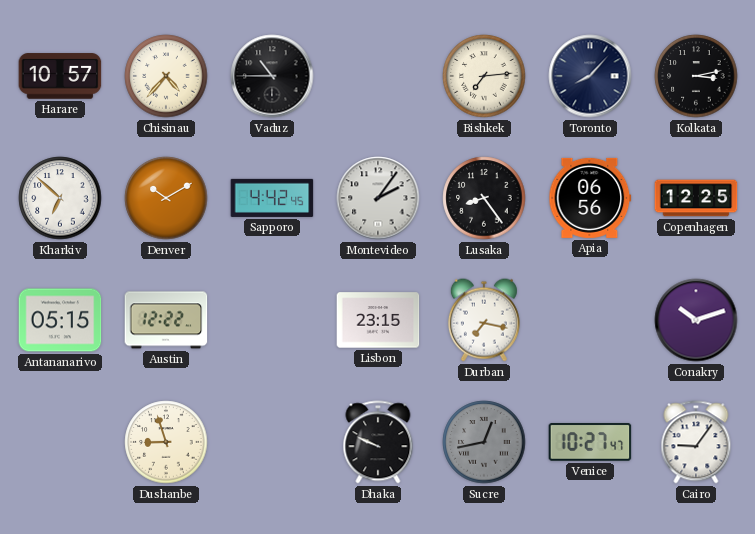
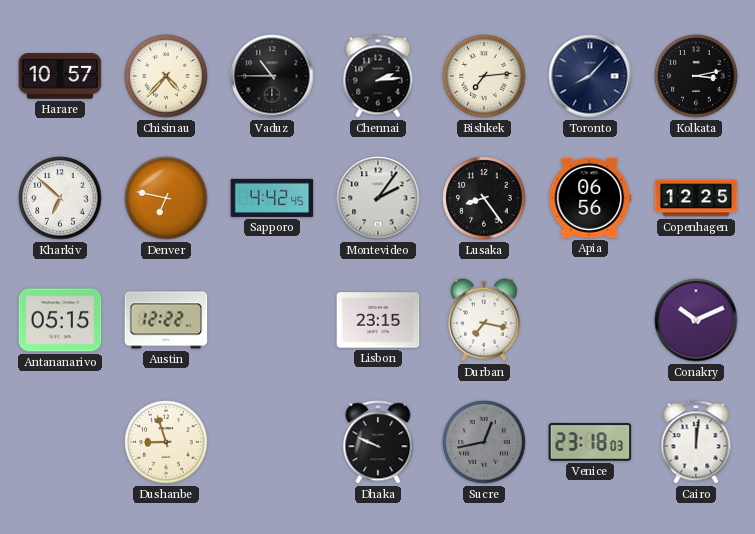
Chennai: none -> 2:14
Denver: 10:10 -> 6:47
Conakry: 10:12 -> 10:11
Venice: 10:27 -> 23:18
Cairo: 9:06 -> 12:01
